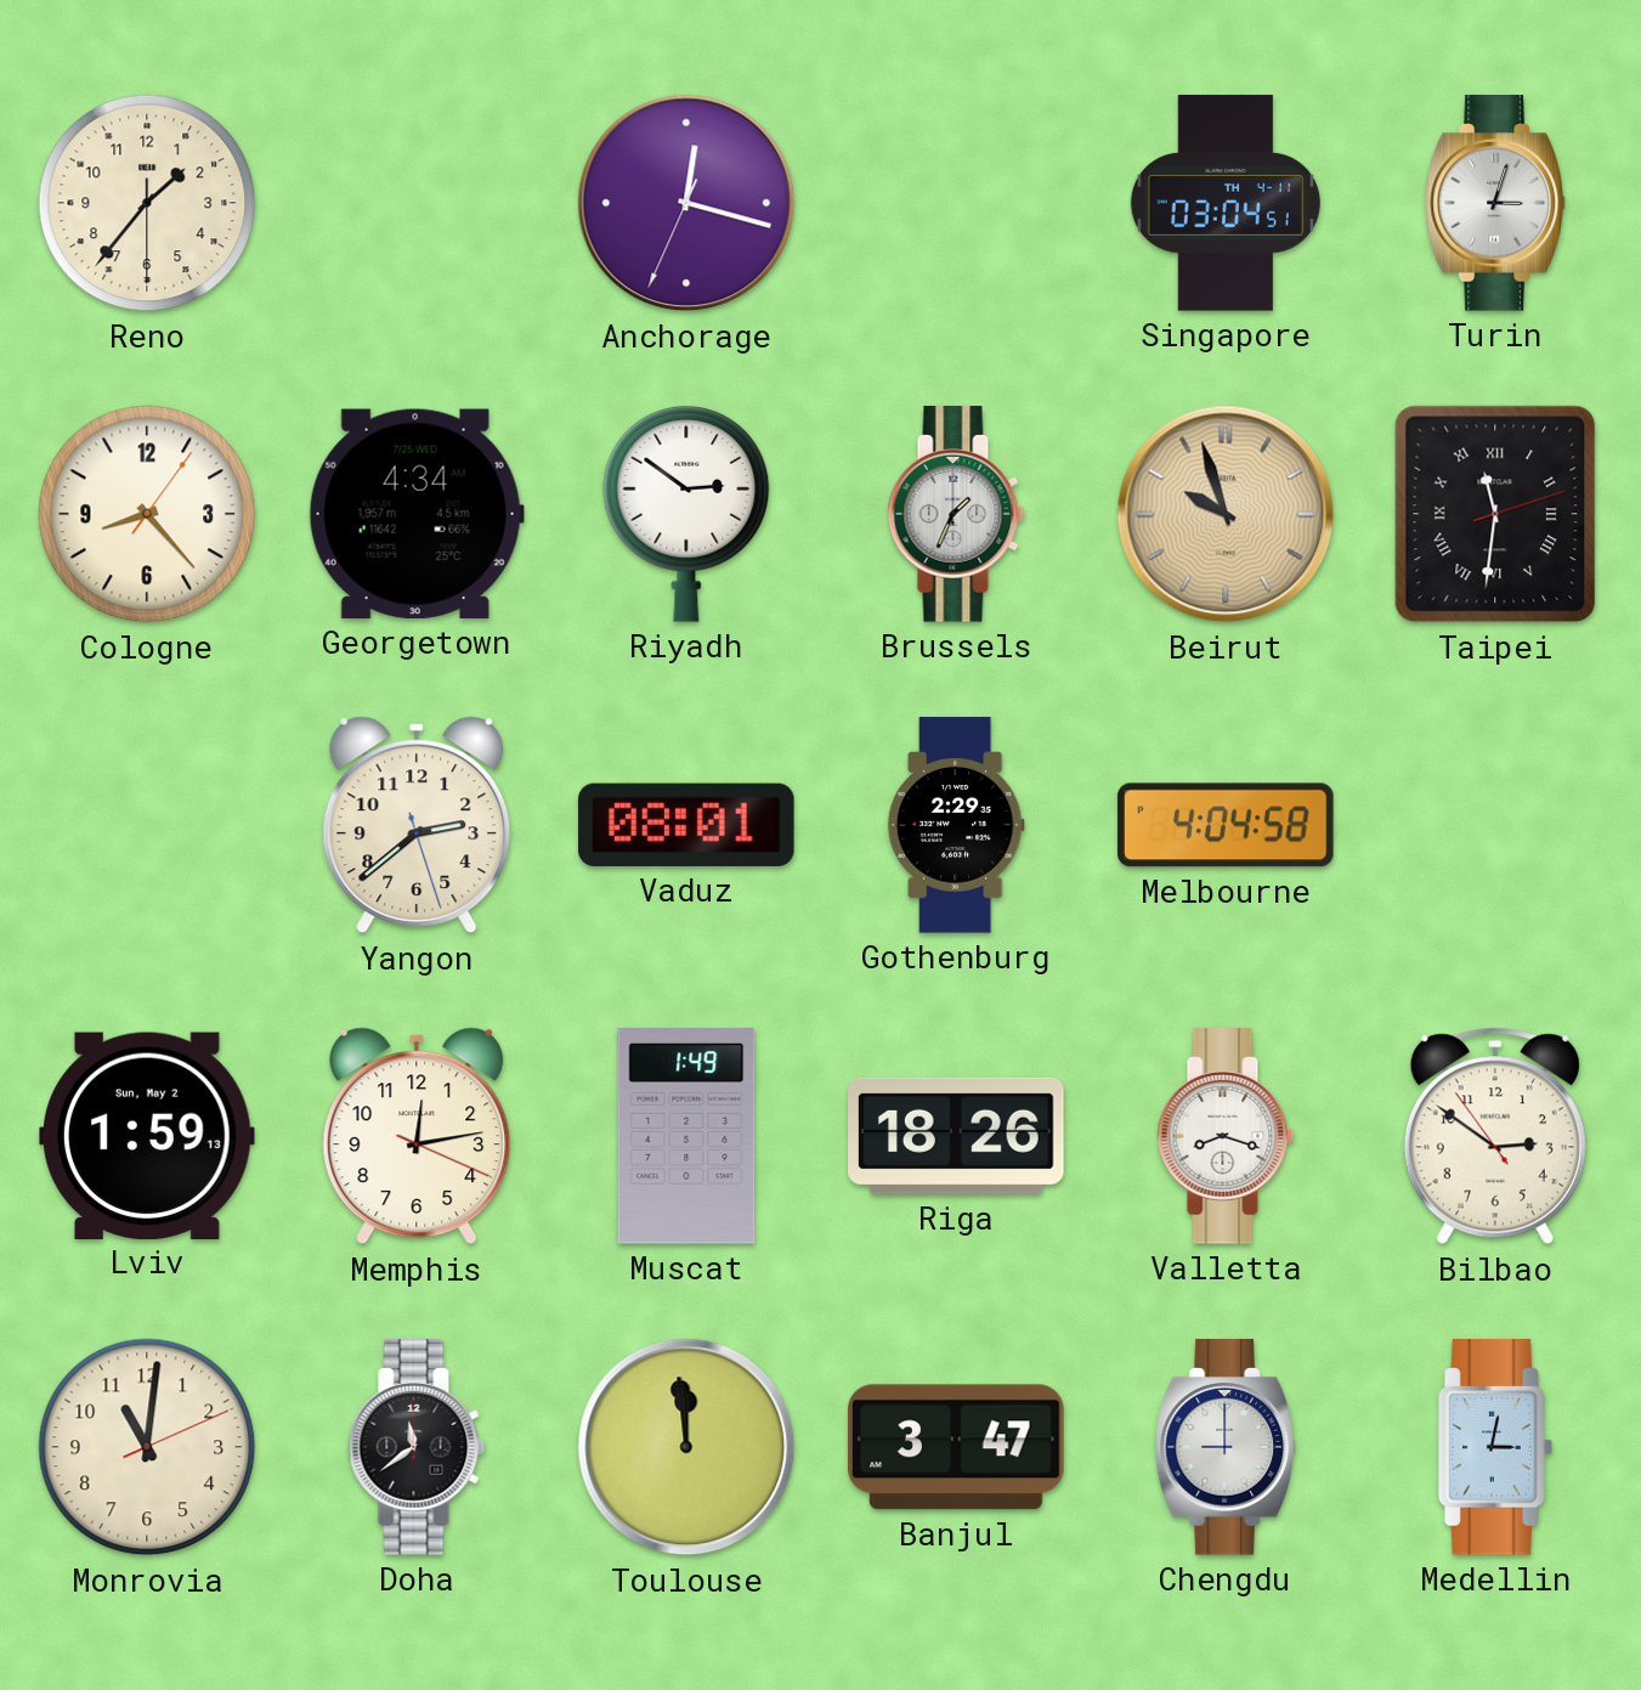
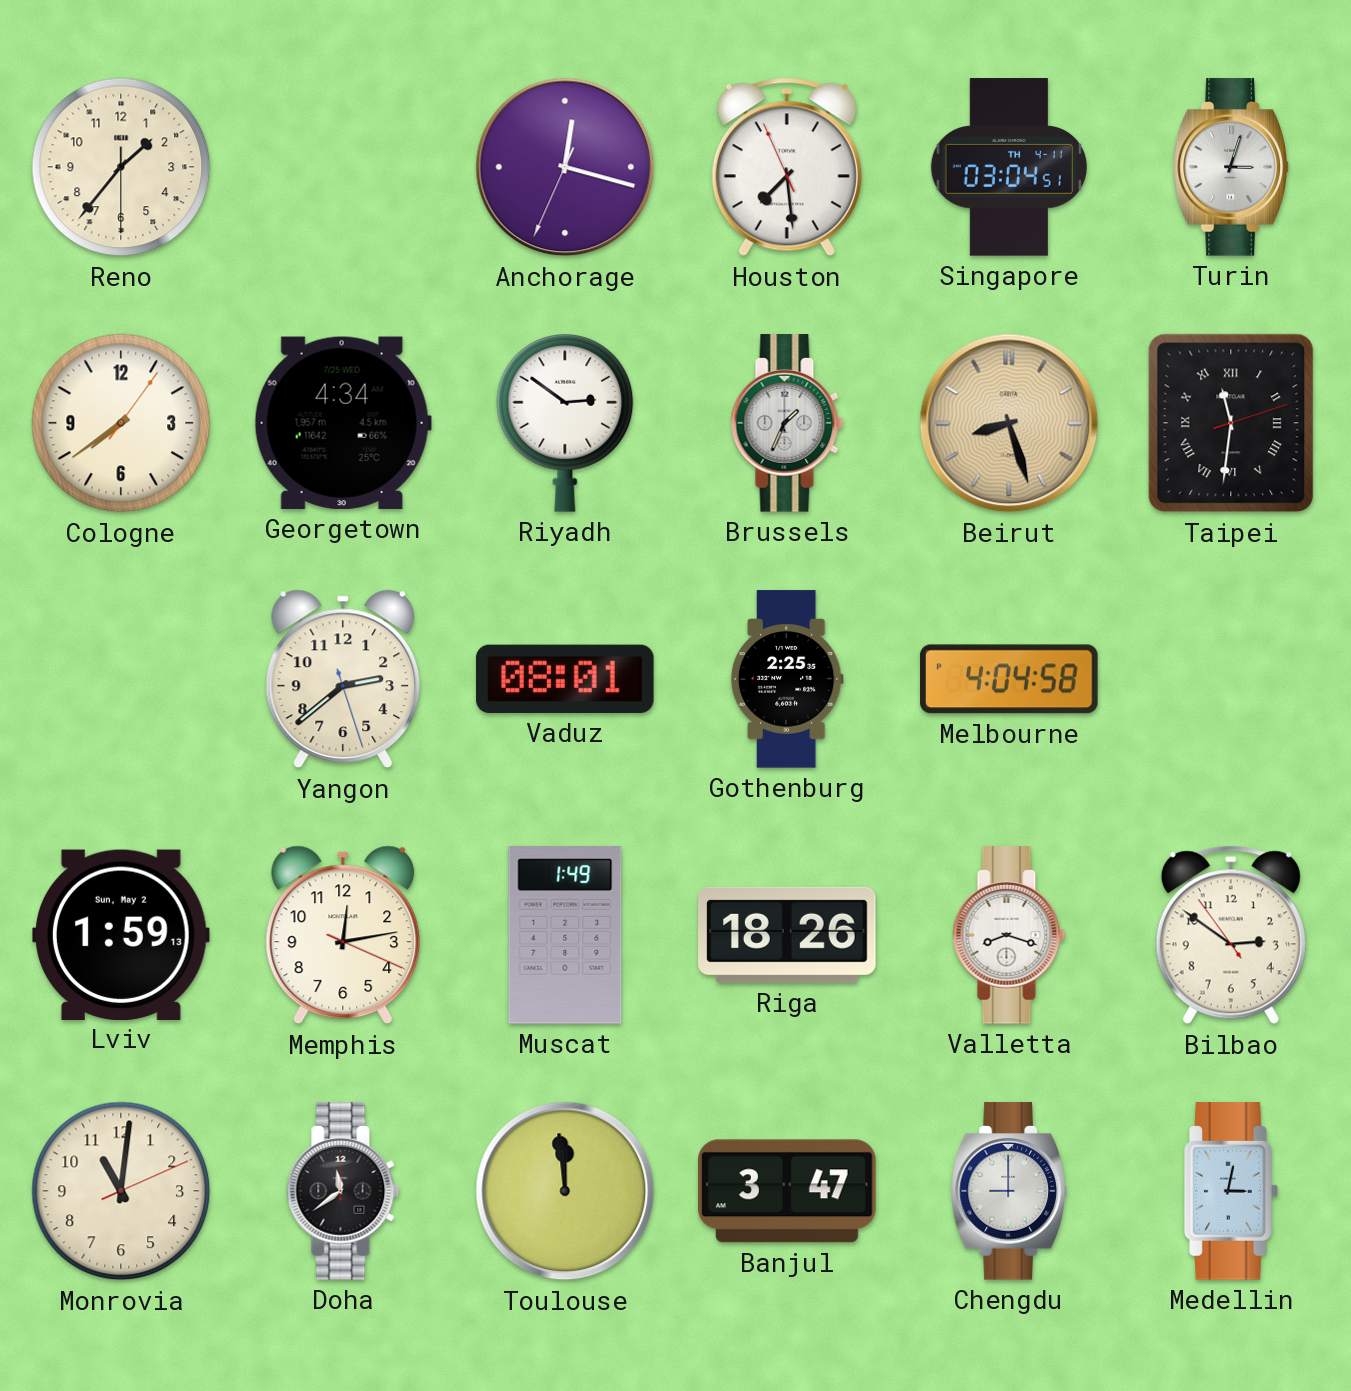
Houston: none -> 7:28
Cologne: 8:23 -> 7:39
Beirut: 9:57 -> 8:27
Gothenburg: 2:29 -> 2:25
